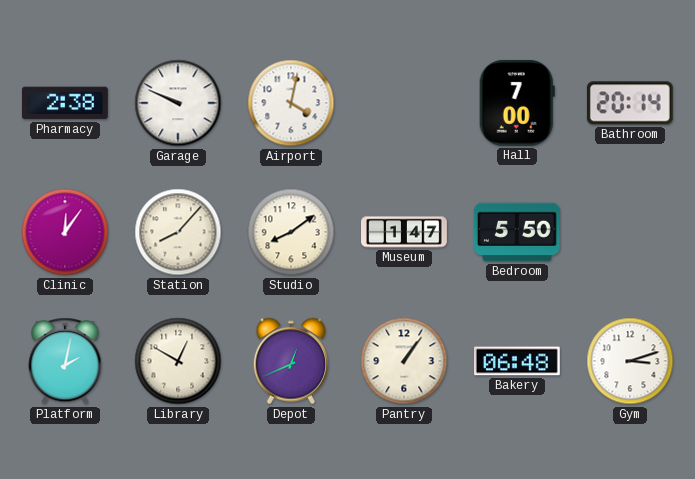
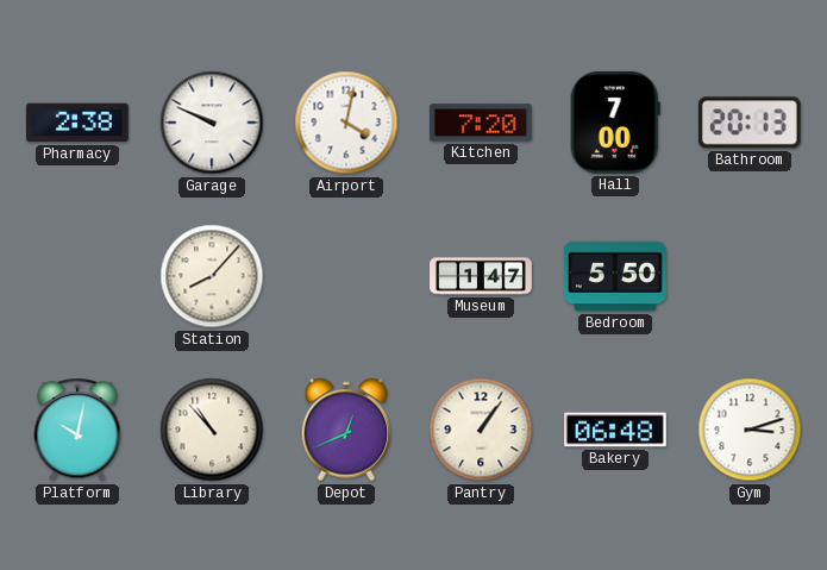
Kitchen: none -> 7:20
Bathroom: 20:14 -> 20:13
Clinic: 12:06 -> none
Studio: 8:09 -> none
Platform: 2:02 -> 10:02
Library: 12:50 -> 10:53
